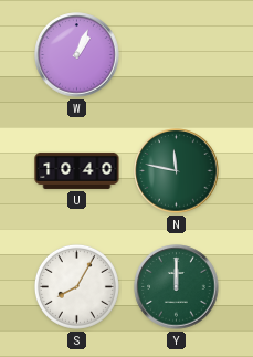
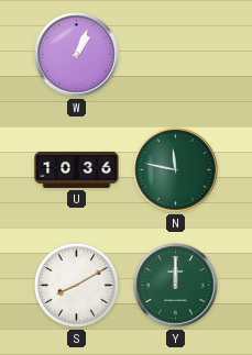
U: 10:40 -> 10:36
S: 8:05 -> 8:10
